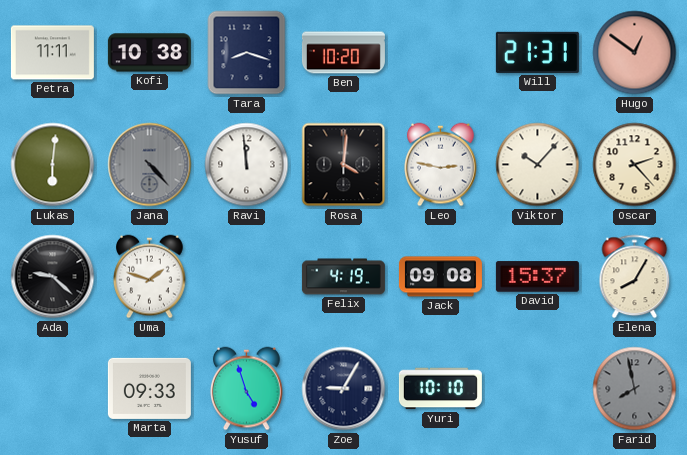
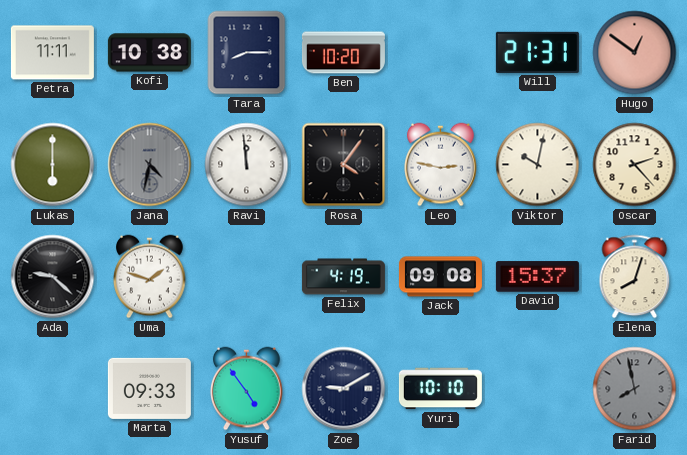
Tara: 8:18 -> 8:15
Lukas: 6:01 -> 6:00
Jana: 4:23 -> 4:32
Rosa: 4:01 -> 4:06
Viktor: 10:07 -> 10:02
Elena: 8:05 -> 8:03
Yusuf: 4:57 -> 4:54
Zoe: 9:05 -> 9:10
